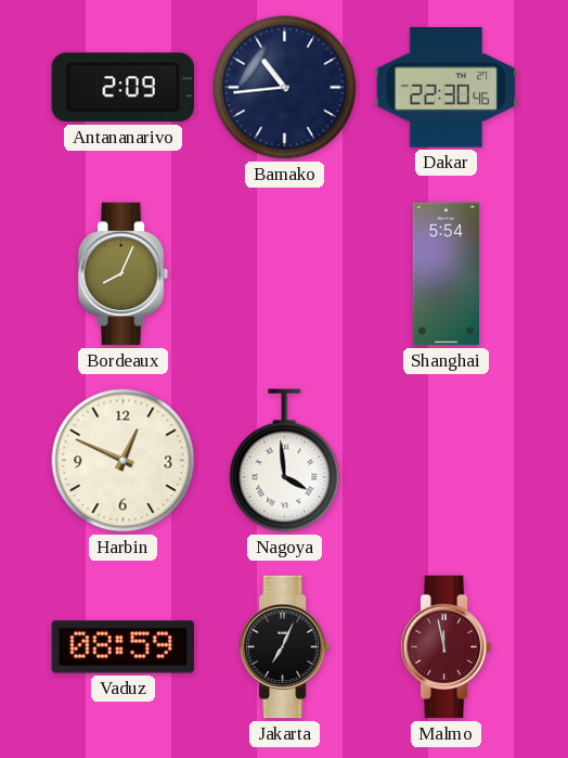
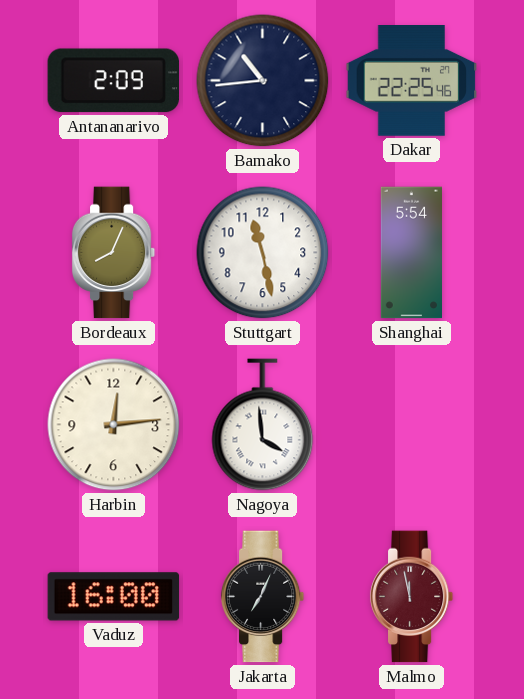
Dakar: 22:30 -> 22:25
Stuttgart: none -> 11:28
Harbin: 12:49 -> 12:14
Vaduz: 08:59 -> 16:00
